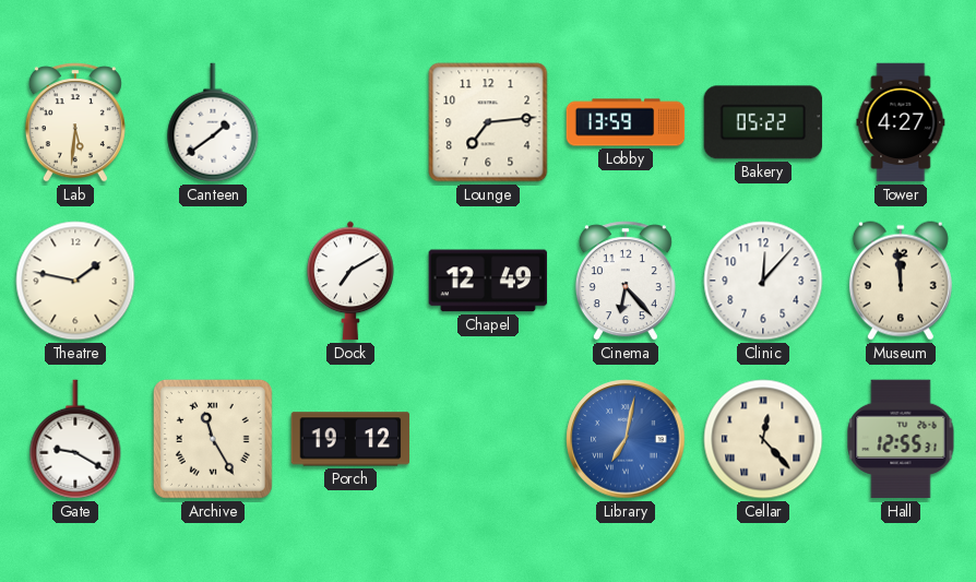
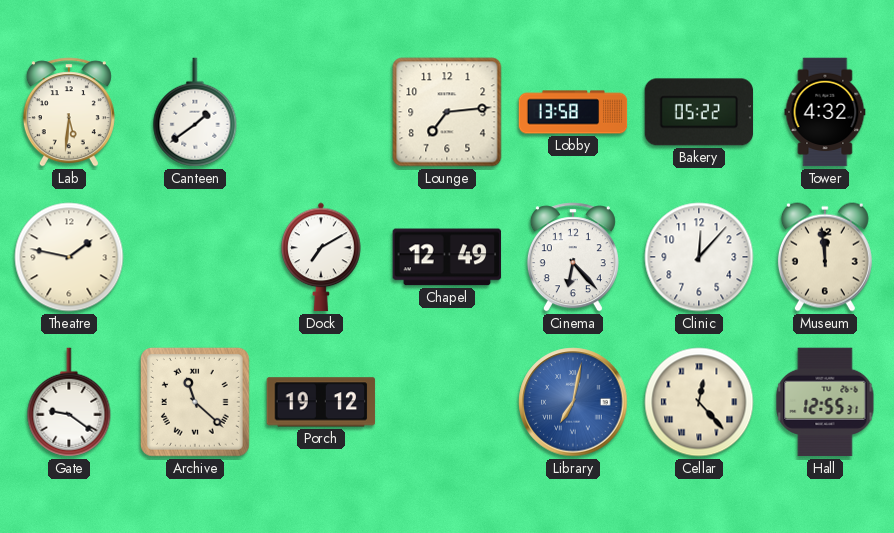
Lobby: 13:59 -> 13:58
Tower: 4:27 -> 4:32
Gate: 9:20 -> 9:21
Archive: 11:25 -> 11:22
